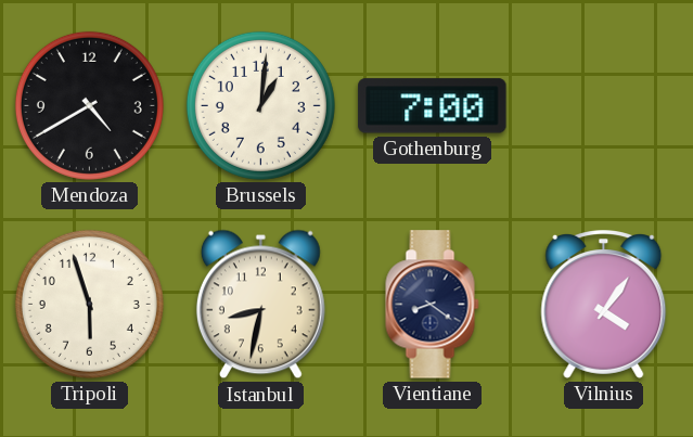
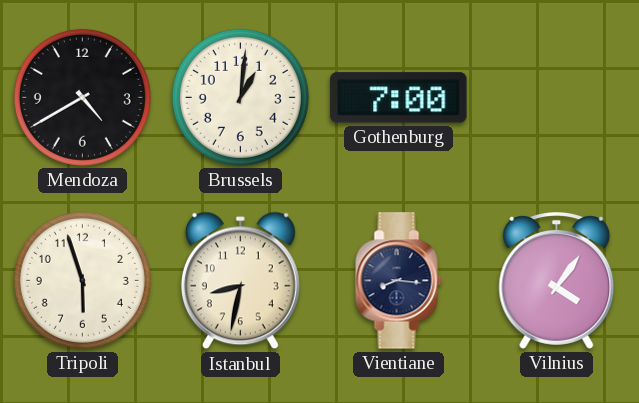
Vientiane: 8:21 -> 8:16
